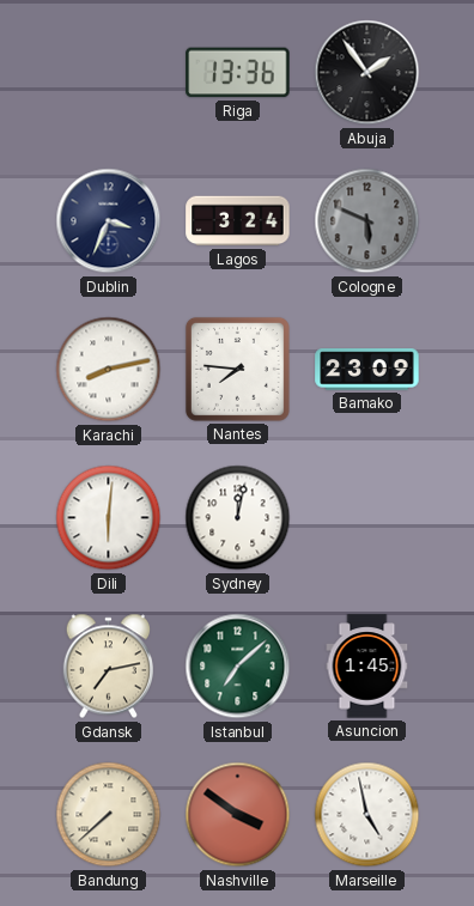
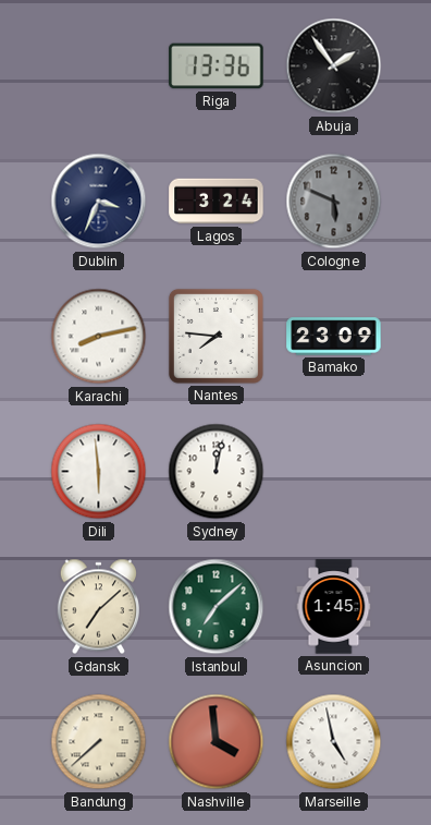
Dili: 6:01 -> 5:59
Gdansk: 7:13 -> 7:08
Nashville: 3:51 -> 3:59
